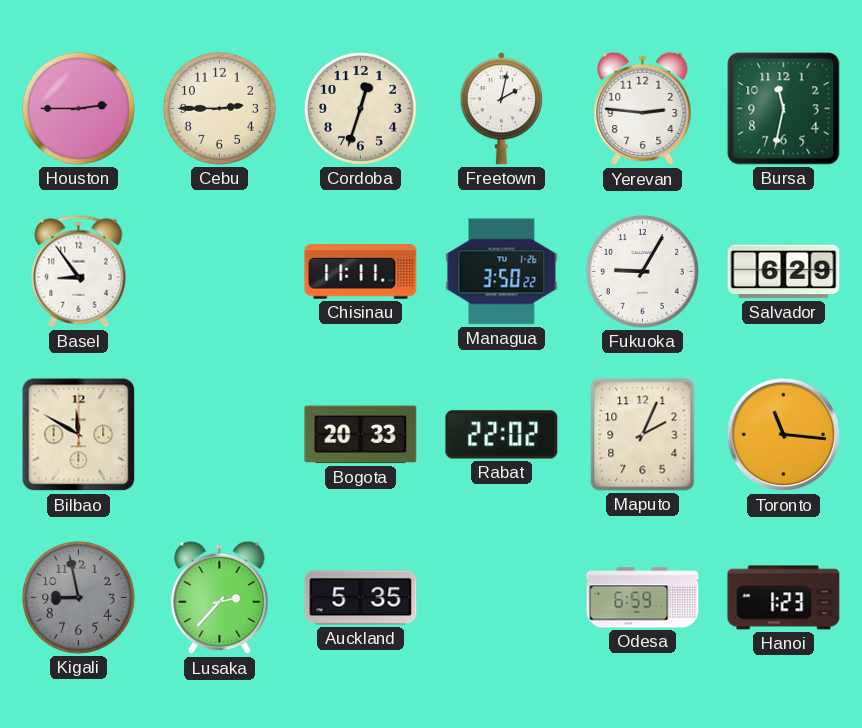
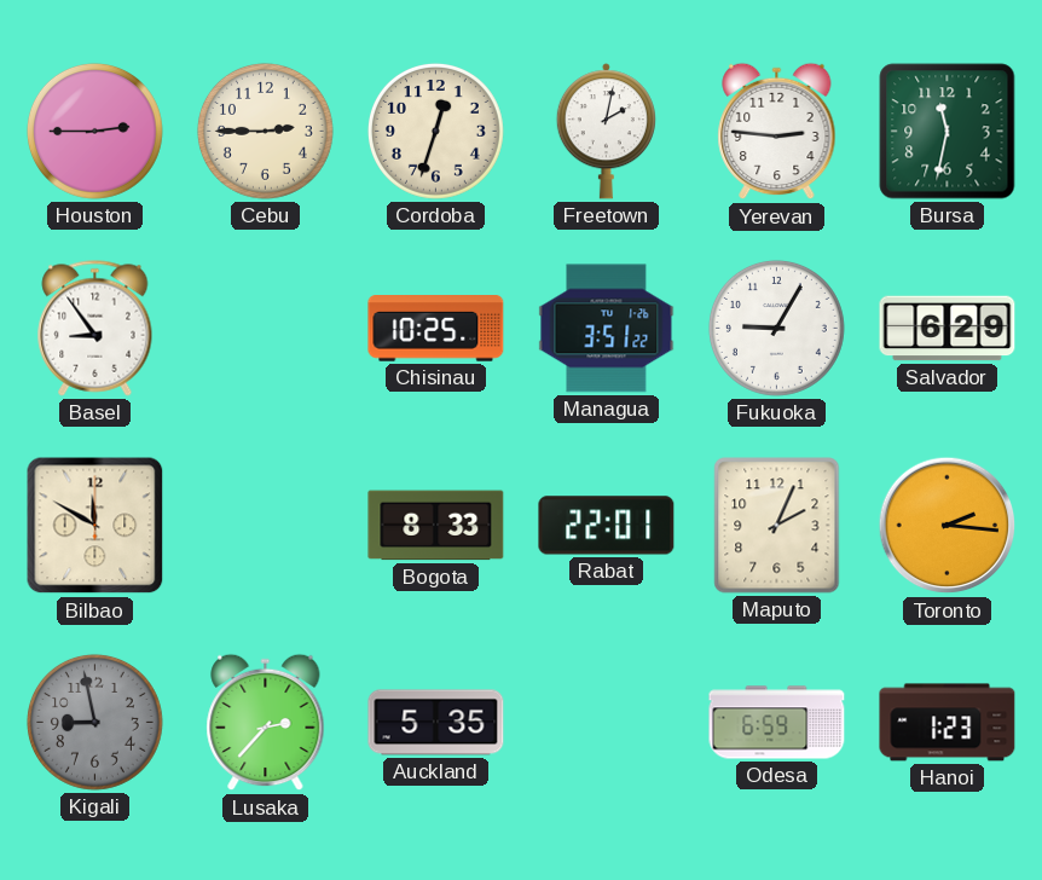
Chisinau: 11:11 -> 10:25
Managua: 3:50 -> 3:51
Bogota: 20:33 -> 8:33
Rabat: 22:02 -> 22:01
Toronto: 11:16 -> 2:16
